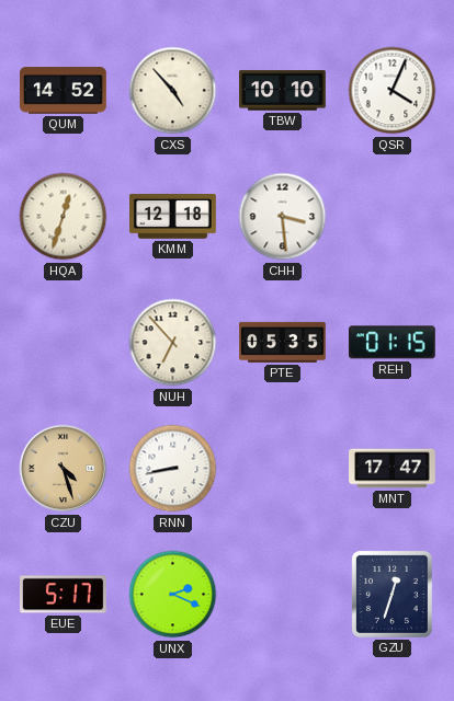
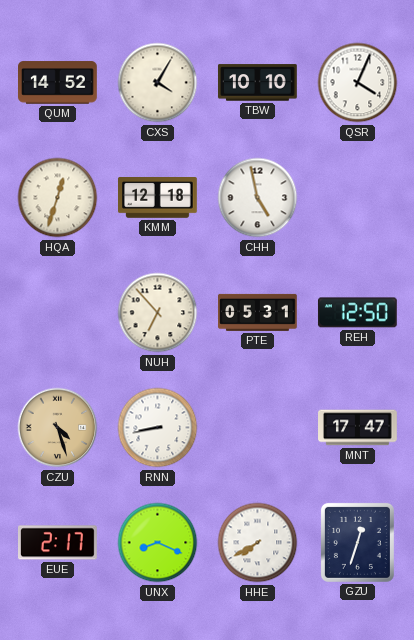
CXS: 4:53 -> 4:05
CHH: 3:29 -> 4:58
PTE: 05:35 -> 05:31
REH: 01:15 -> 12:50
EUE: 5:17 -> 2:17
UNX: 2:19 -> 8:19
HHE: none -> 7:40
